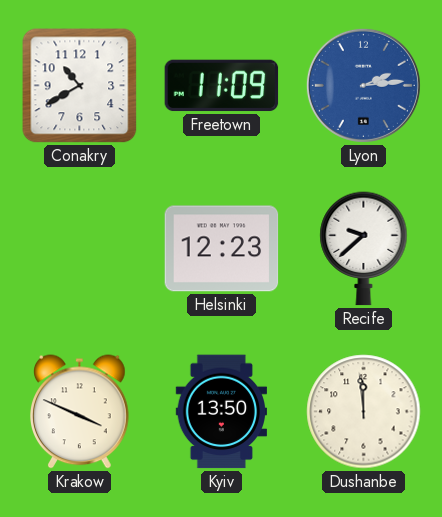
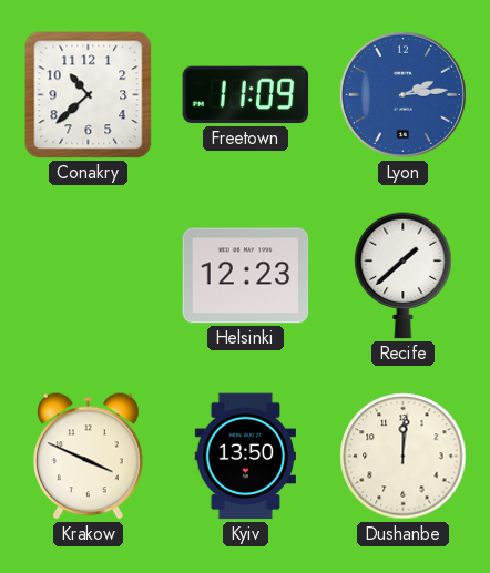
Conakry: 10:40 -> 10:38
Recife: 9:38 -> 1:38
Dushanbe: 11:59 -> 12:01
